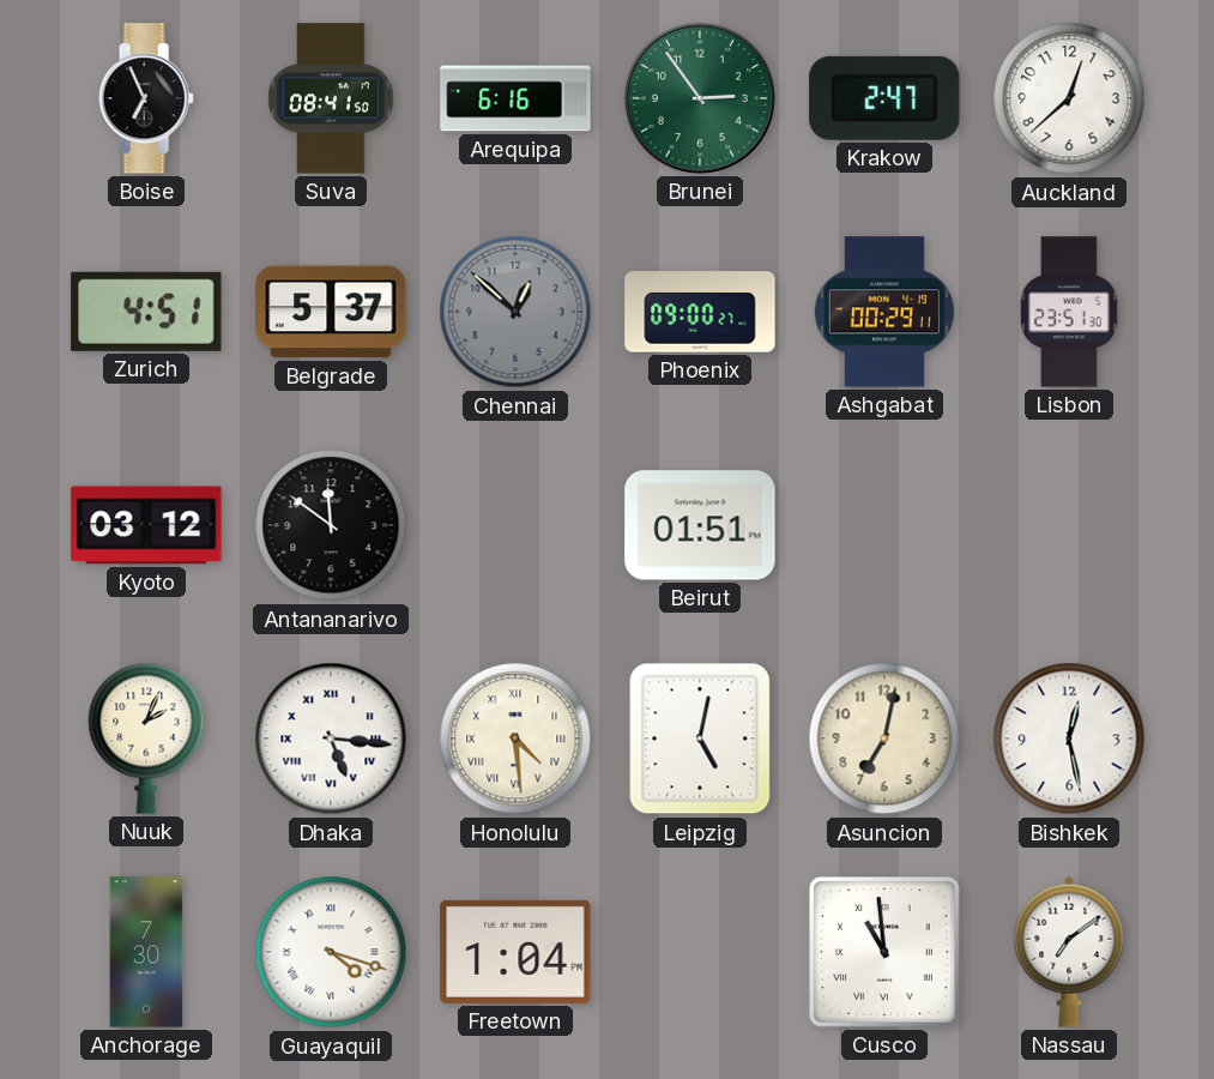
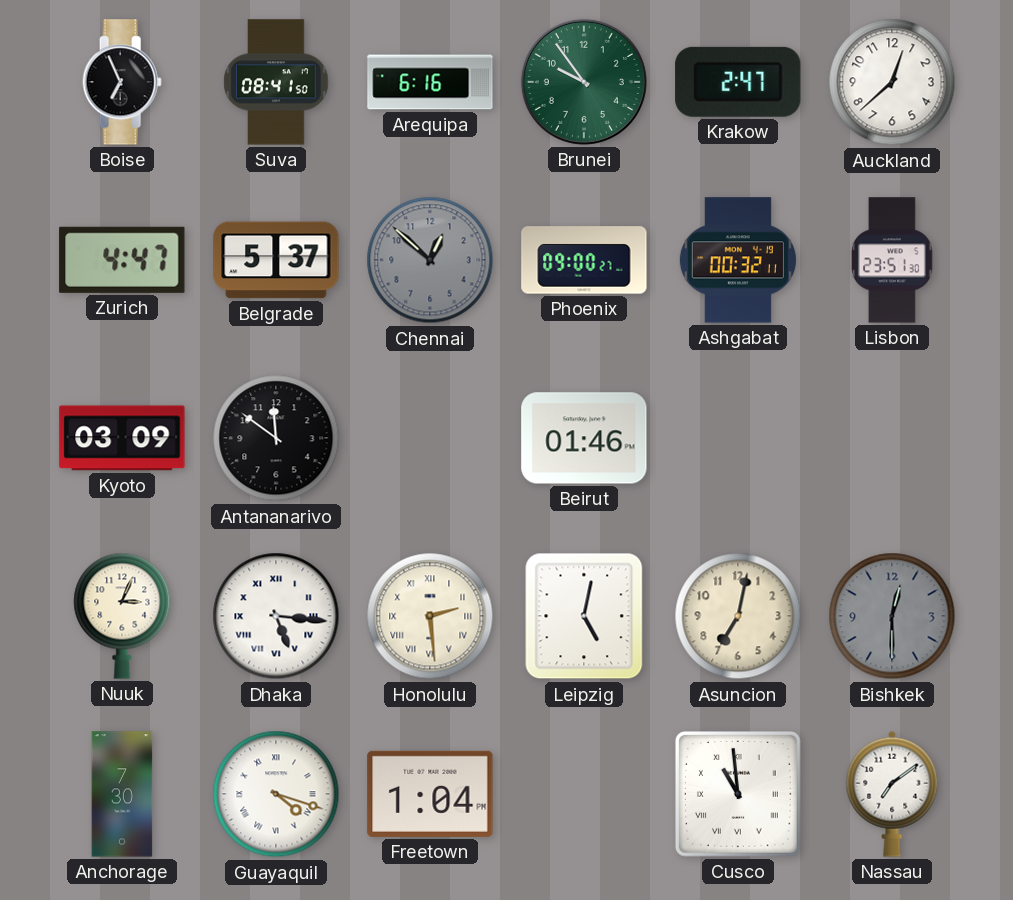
Brunei: 2:54 -> 9:54
Zurich: 4:51 -> 4:47
Ashgabat: 00:29 -> 00:32
Kyoto: 03:12 -> 03:09
Beirut: 01:51 -> 01:46
Nuuk: 2:04 -> 3:04
Honolulu: 4:29 -> 2:29
Bishkek: 12:28 -> 12:30
Bishkek dial: white -> grey
